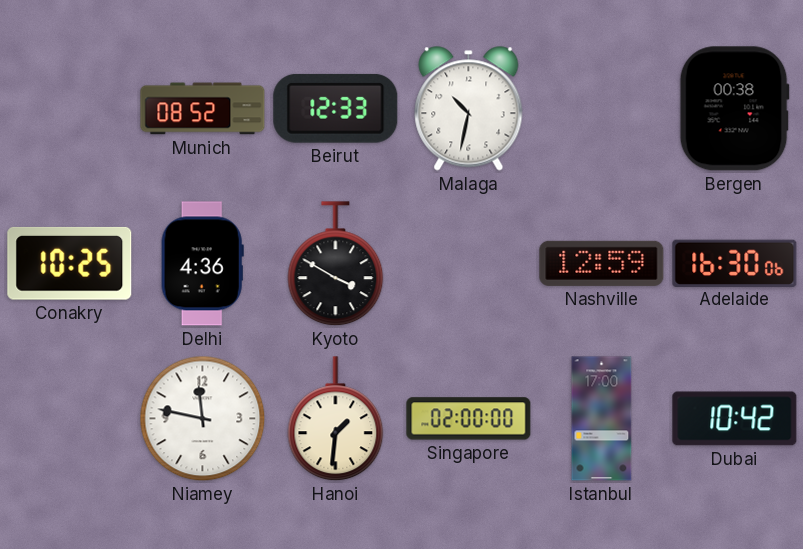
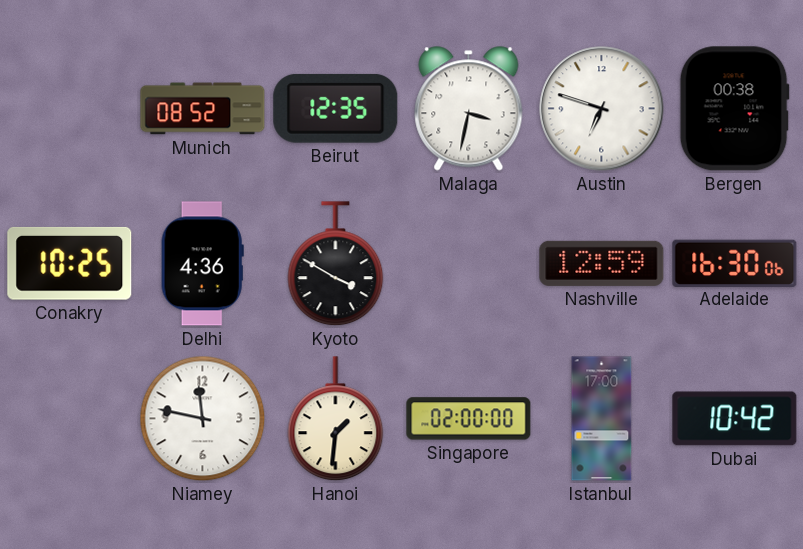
Beirut: 12:33 -> 12:35
Malaga: 10:32 -> 3:32
Austin: none -> 6:48
